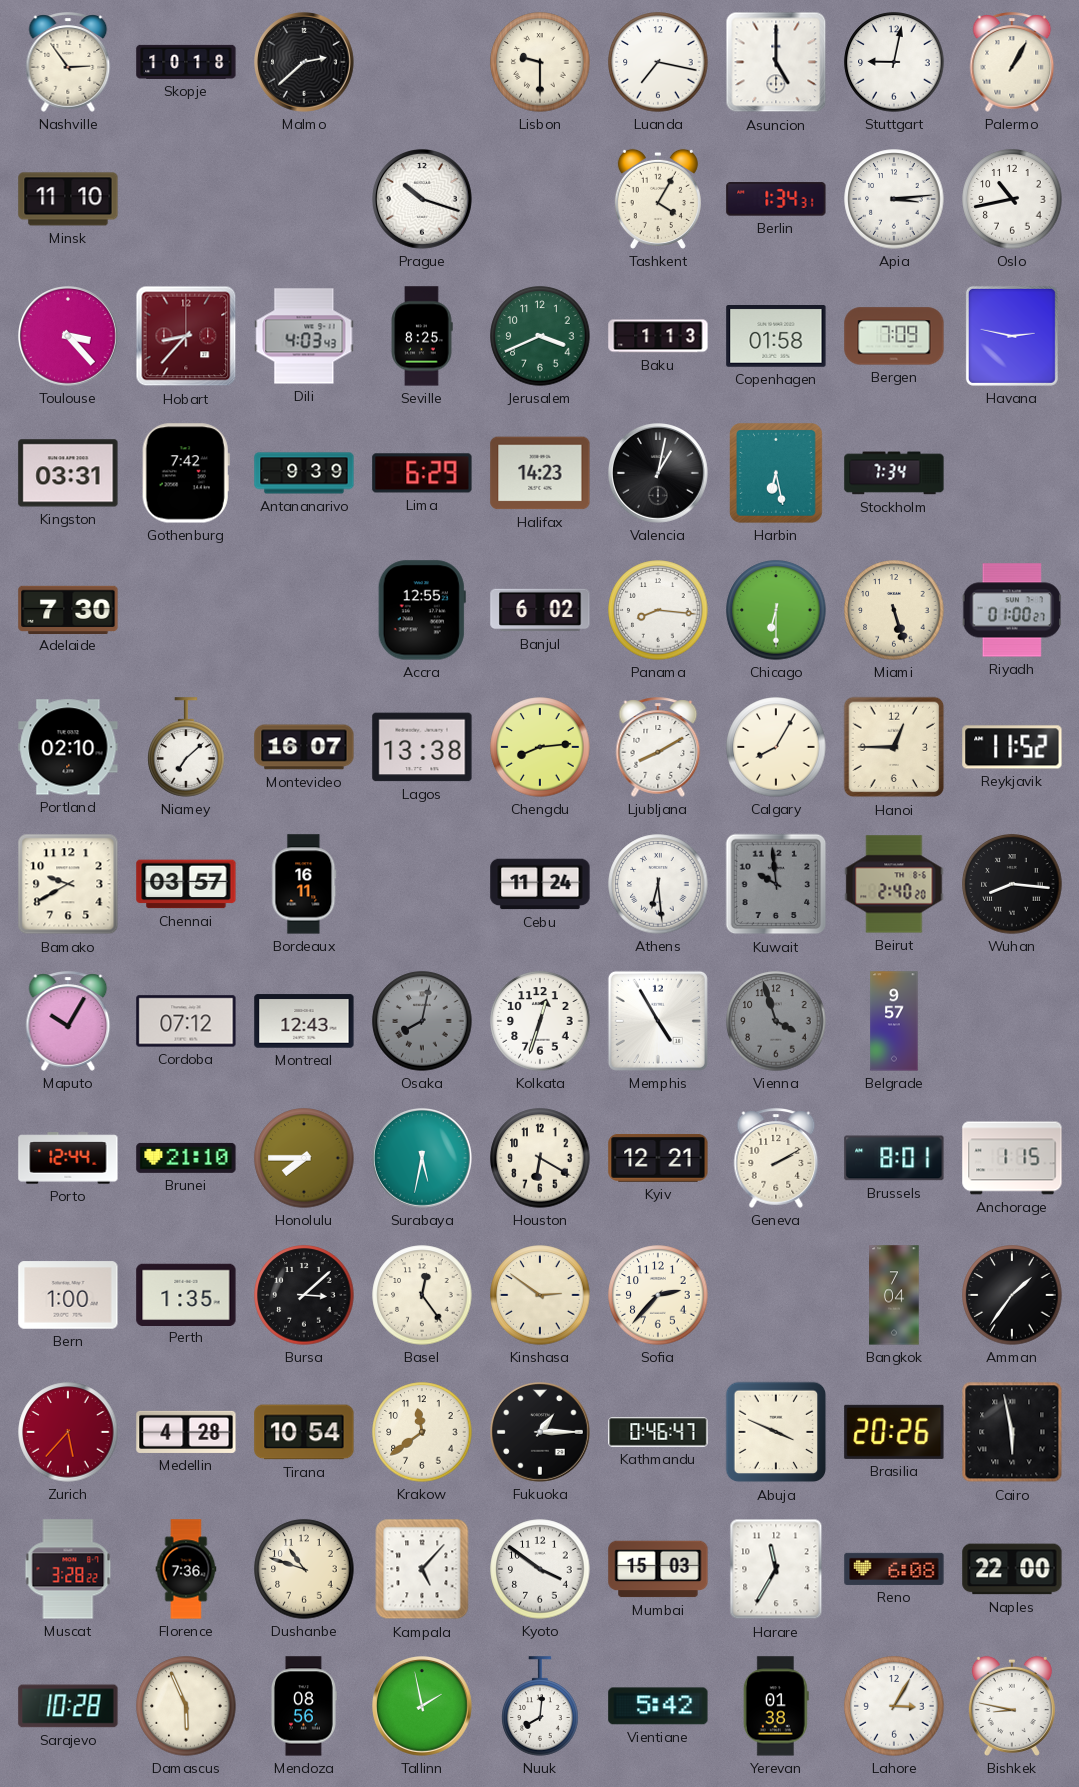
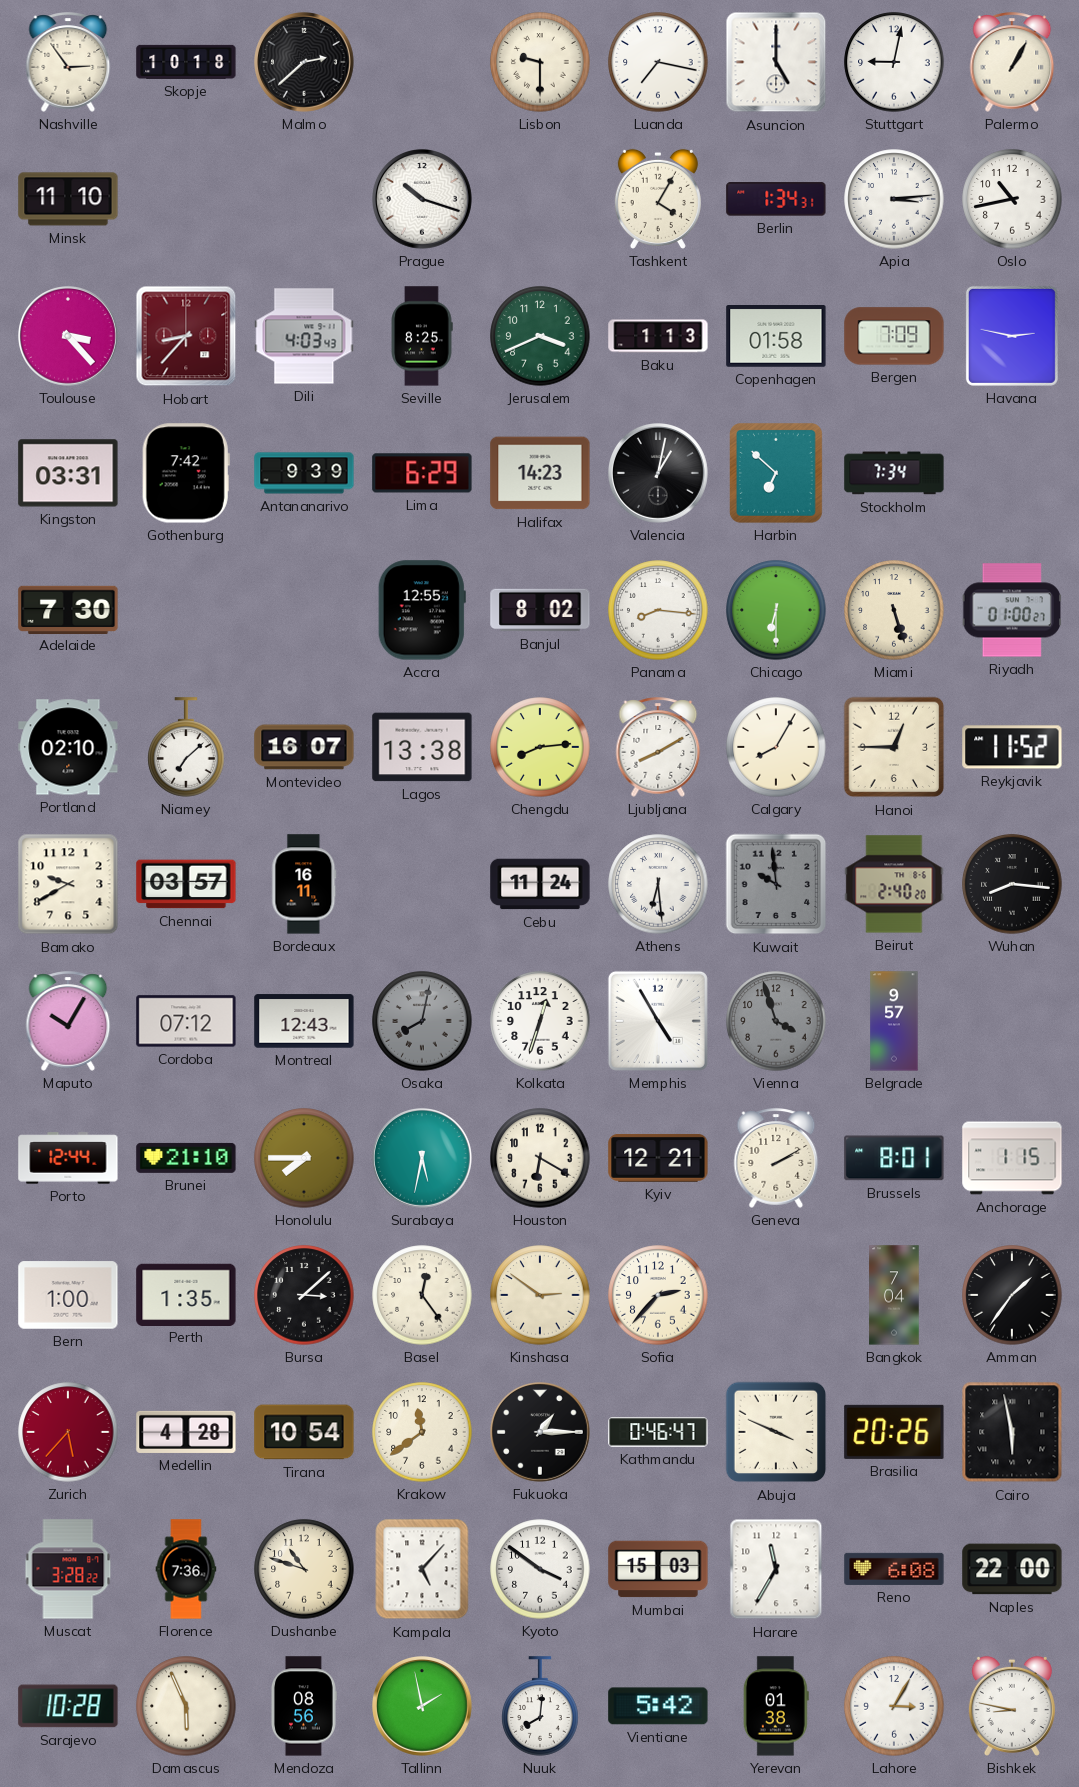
Harbin: 6:28 -> 6:52
Banjul: 6:02 -> 8:02
